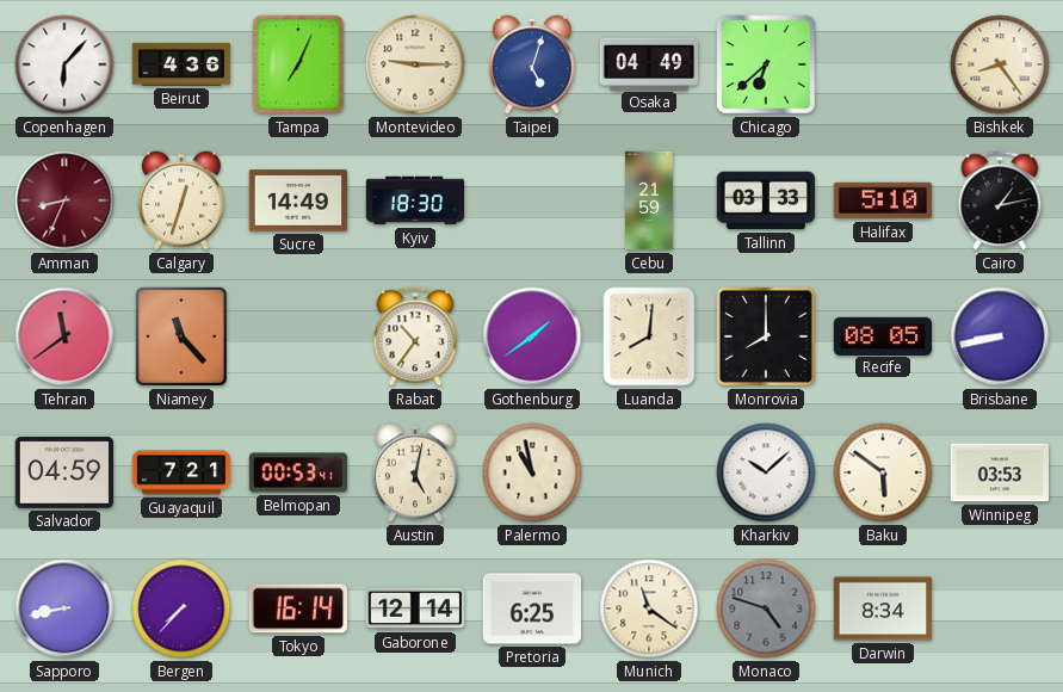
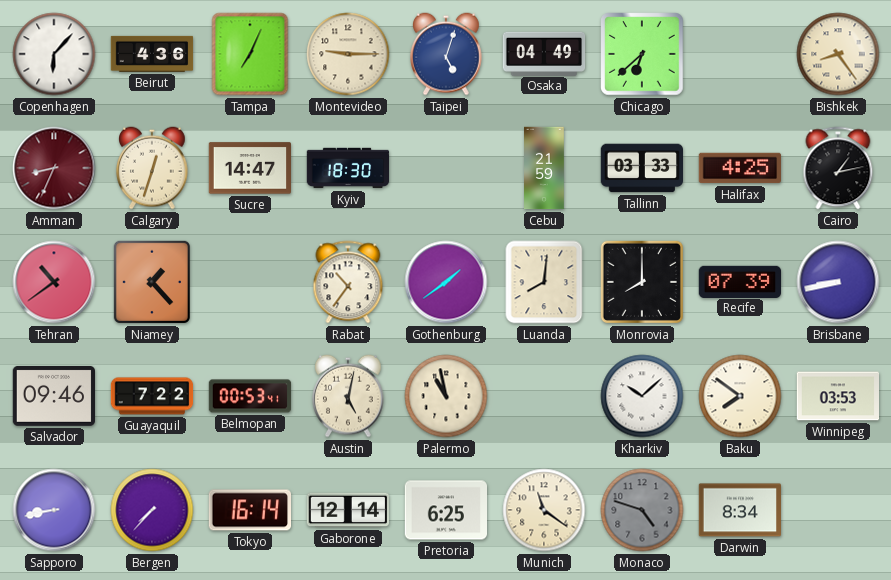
Sucre: 14:49 -> 14:47
Halifax: 5:10 -> 4:25
Tehran: 11:39 -> 10:39
Niamey: 11:23 -> 1:23
Recife: 08:05 -> 07:39
Salvador: 04:59 -> 09:46
Guayaquil: 7:21 -> 7:22
Baku: 5:51 -> 7:51
